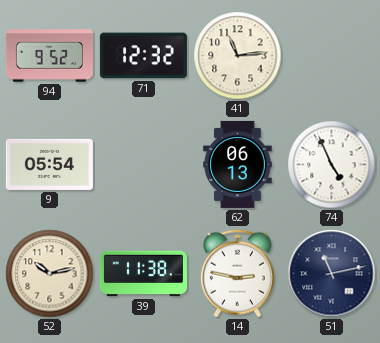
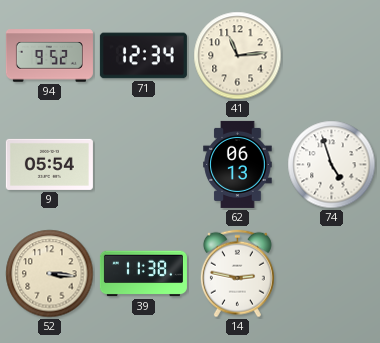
71: 12:32 -> 12:34
74: 4:56 -> 4:57
52: 10:13 -> 3:16
51: 11:13 -> none
